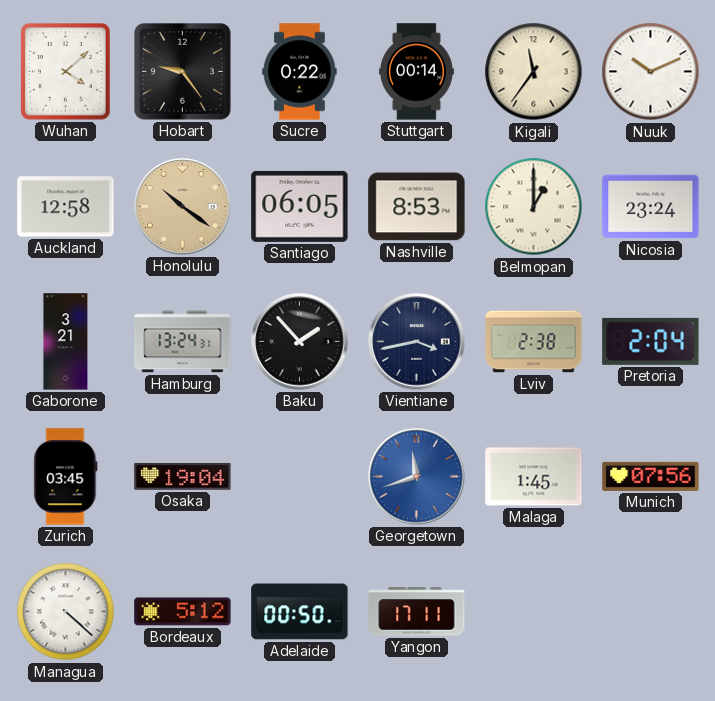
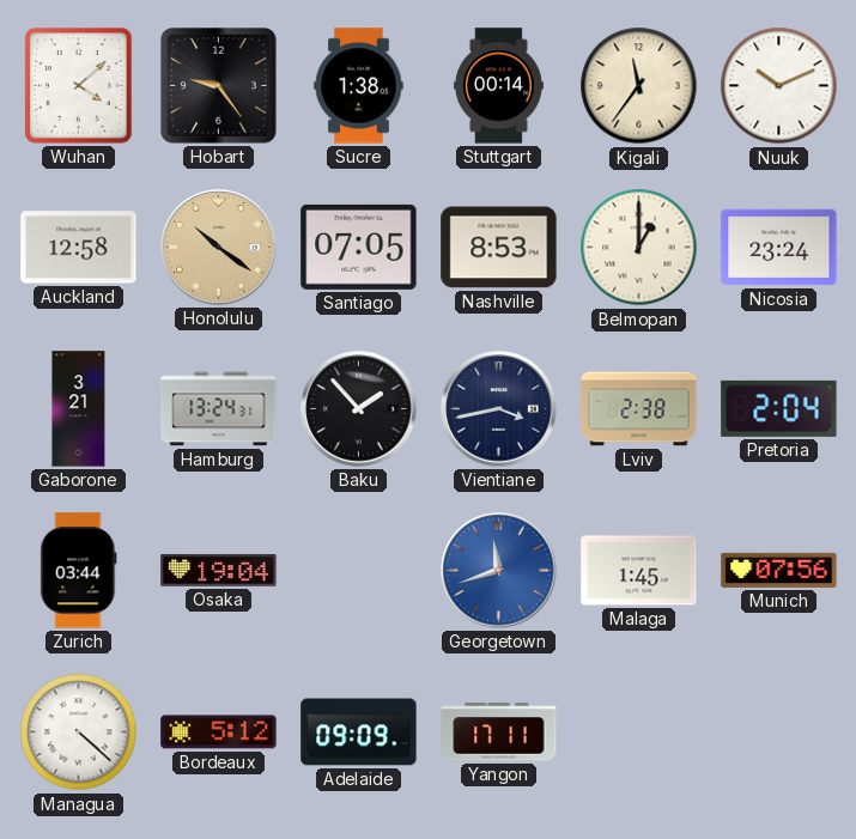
Sucre: 0:22 -> 1:38
Santiago: 06:05 -> 07:05
Zurich: 03:45 -> 03:44
Adelaide: 00:50 -> 09:09
